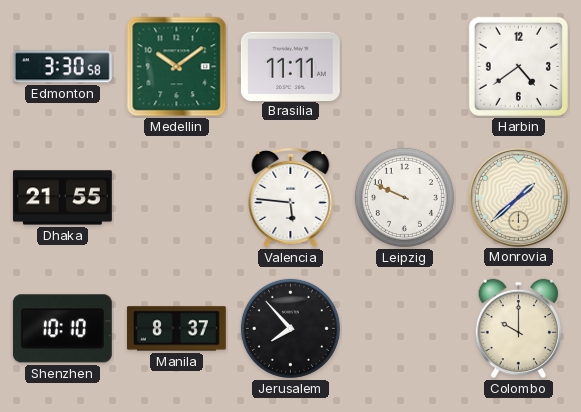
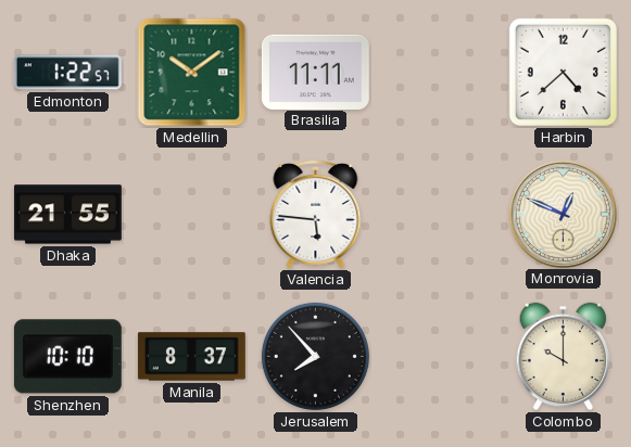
Edmonton: 3:30 -> 1:22
Harbin: 4:39 -> 4:38
Leipzig: 9:49 -> none
Monrovia: 1:38 -> 12:49
